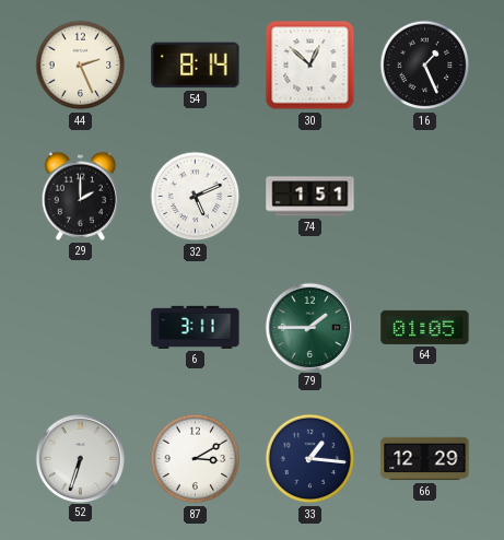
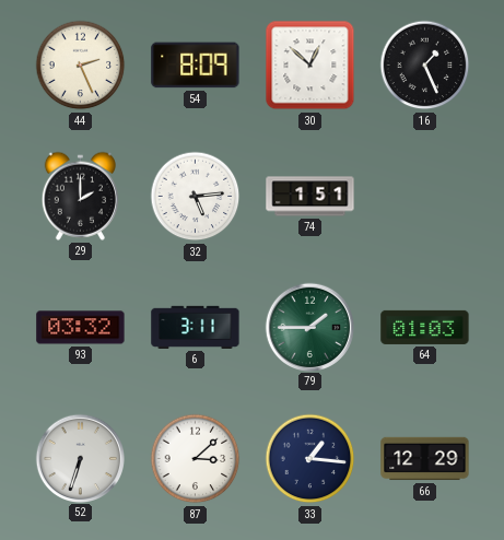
54: 8:14 -> 8:09
32: 5:11 -> 5:14
93: none -> 03:32
64: 01:05 -> 01:03
87: 3:10 -> 3:08
